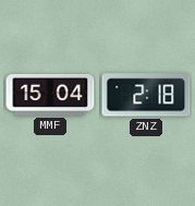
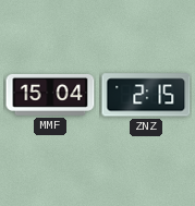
ZNZ: 2:18 -> 2:15
